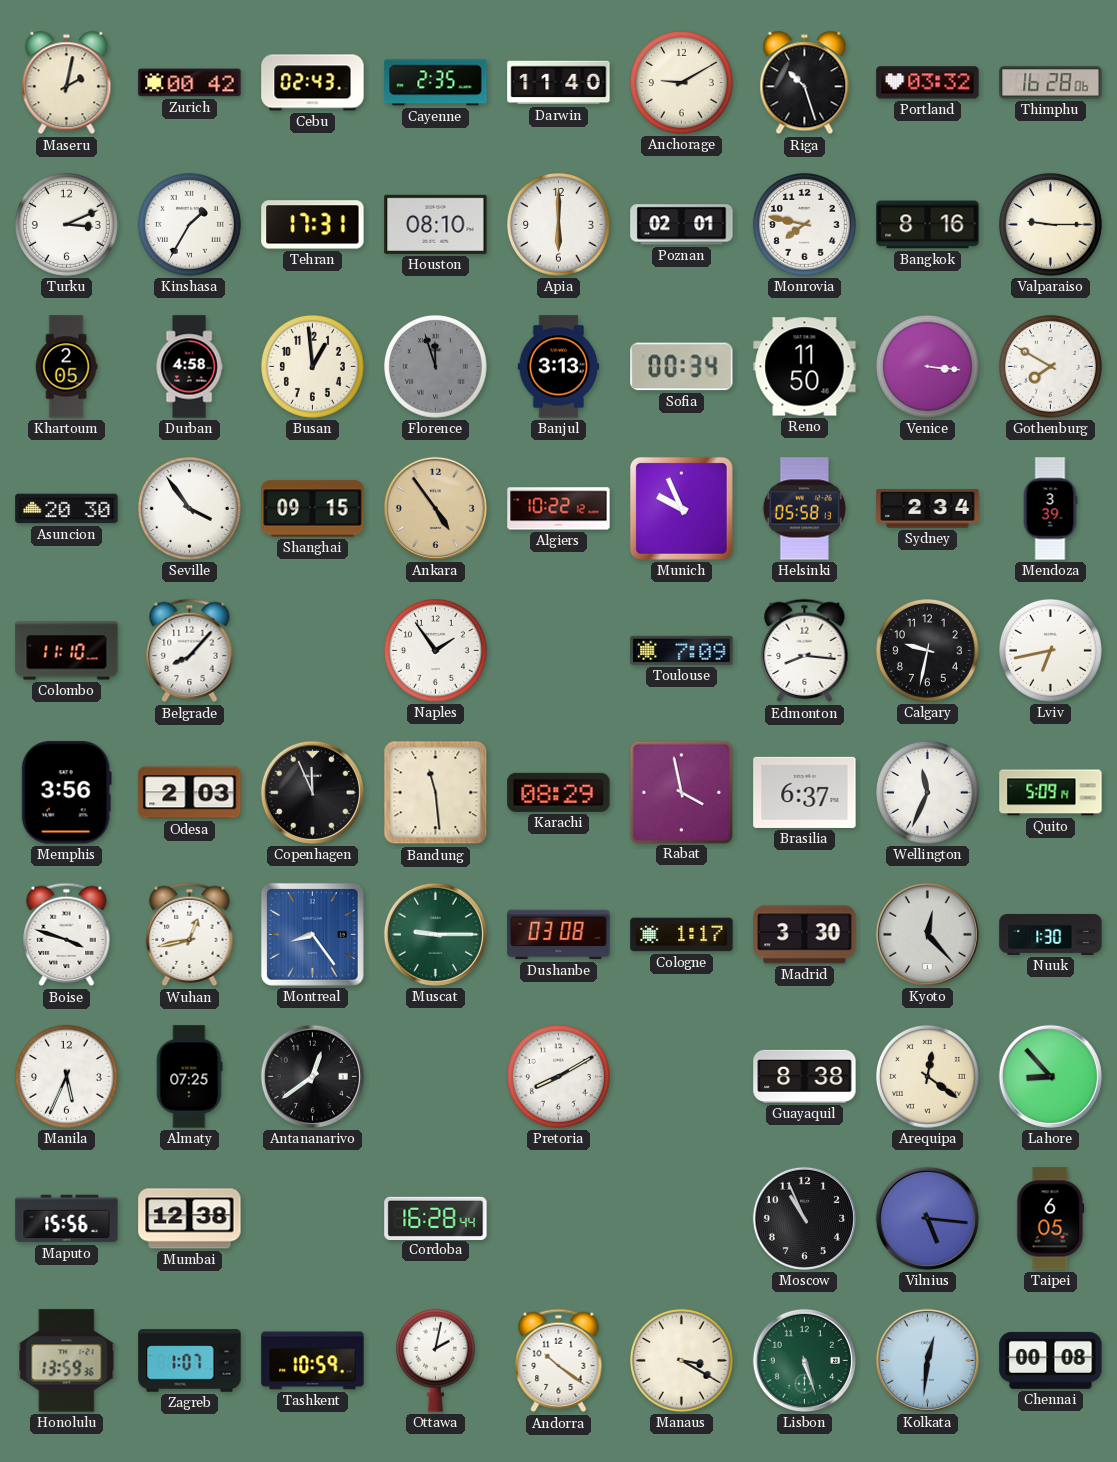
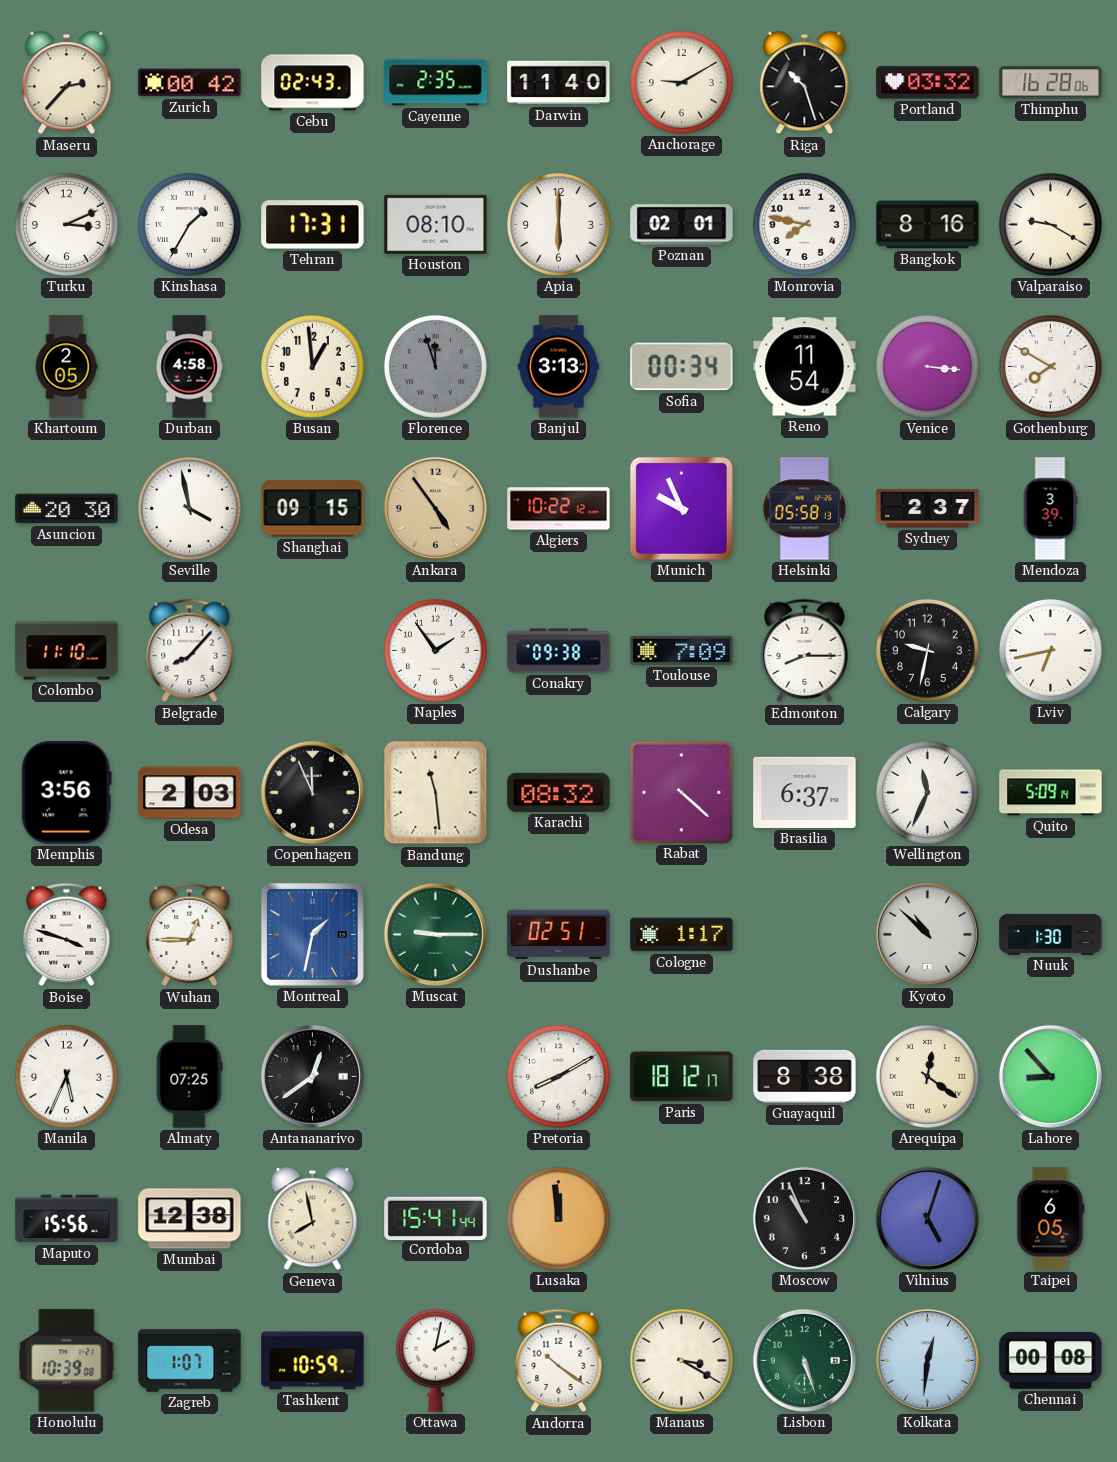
Maseru: 2:02 -> 2:37
Valparaiso: 9:15 -> 9:20
Reno: 11:50 -> 11:54
Seville: 3:54 -> 3:58
Sydney: 2:34 -> 2:37
Conakry: none -> 09:38
Edmonton: 8:16 -> 8:15
Karachi: 08:29 -> 08:32
Rabat: 3:58 -> 4:22
Wuhan: 12:43 -> 12:45
Montreal: 8:24 -> 1:32
Dushanbe: 03:08 -> 02:51
Madrid: 3:30 -> none
Kyoto: 12:23 -> 10:52
Paris: none -> 18:12
Geneva: none -> 7:58
Cordoba: 16:28 -> 15:41
Lusaka: none -> 11:59
Vilnius: 5:16 -> 5:03
Honolulu: 13:59 -> 10:39
